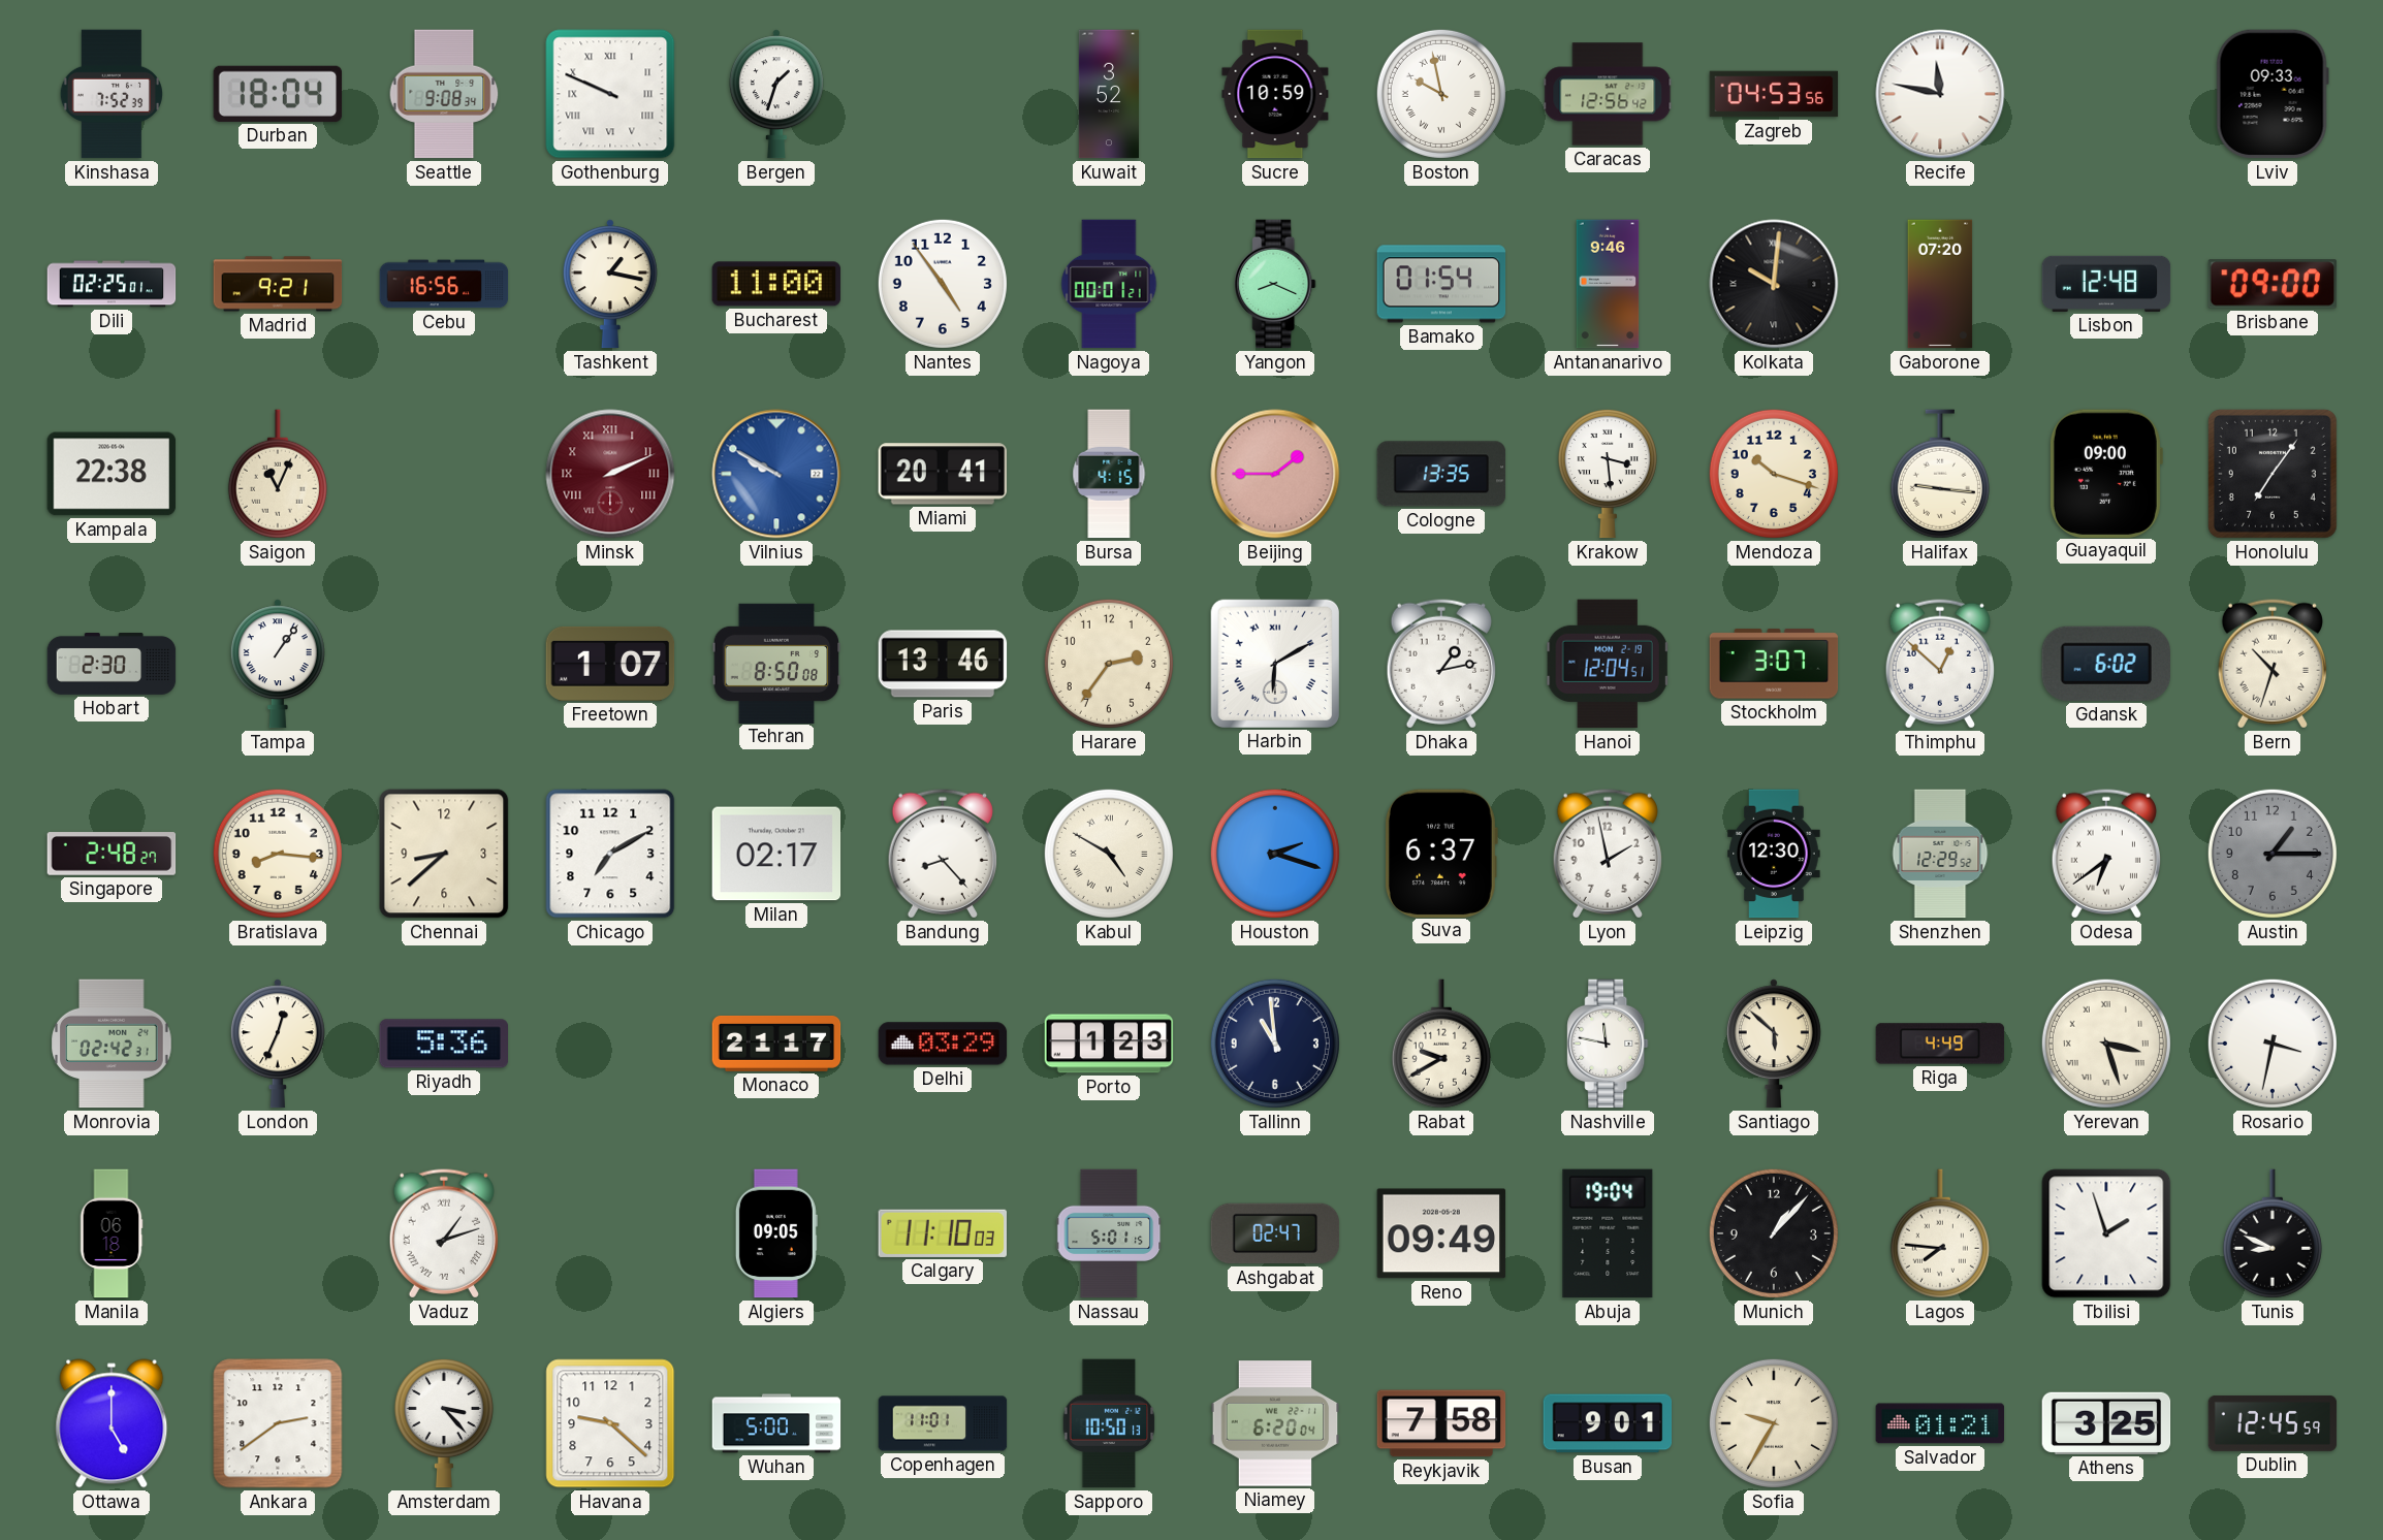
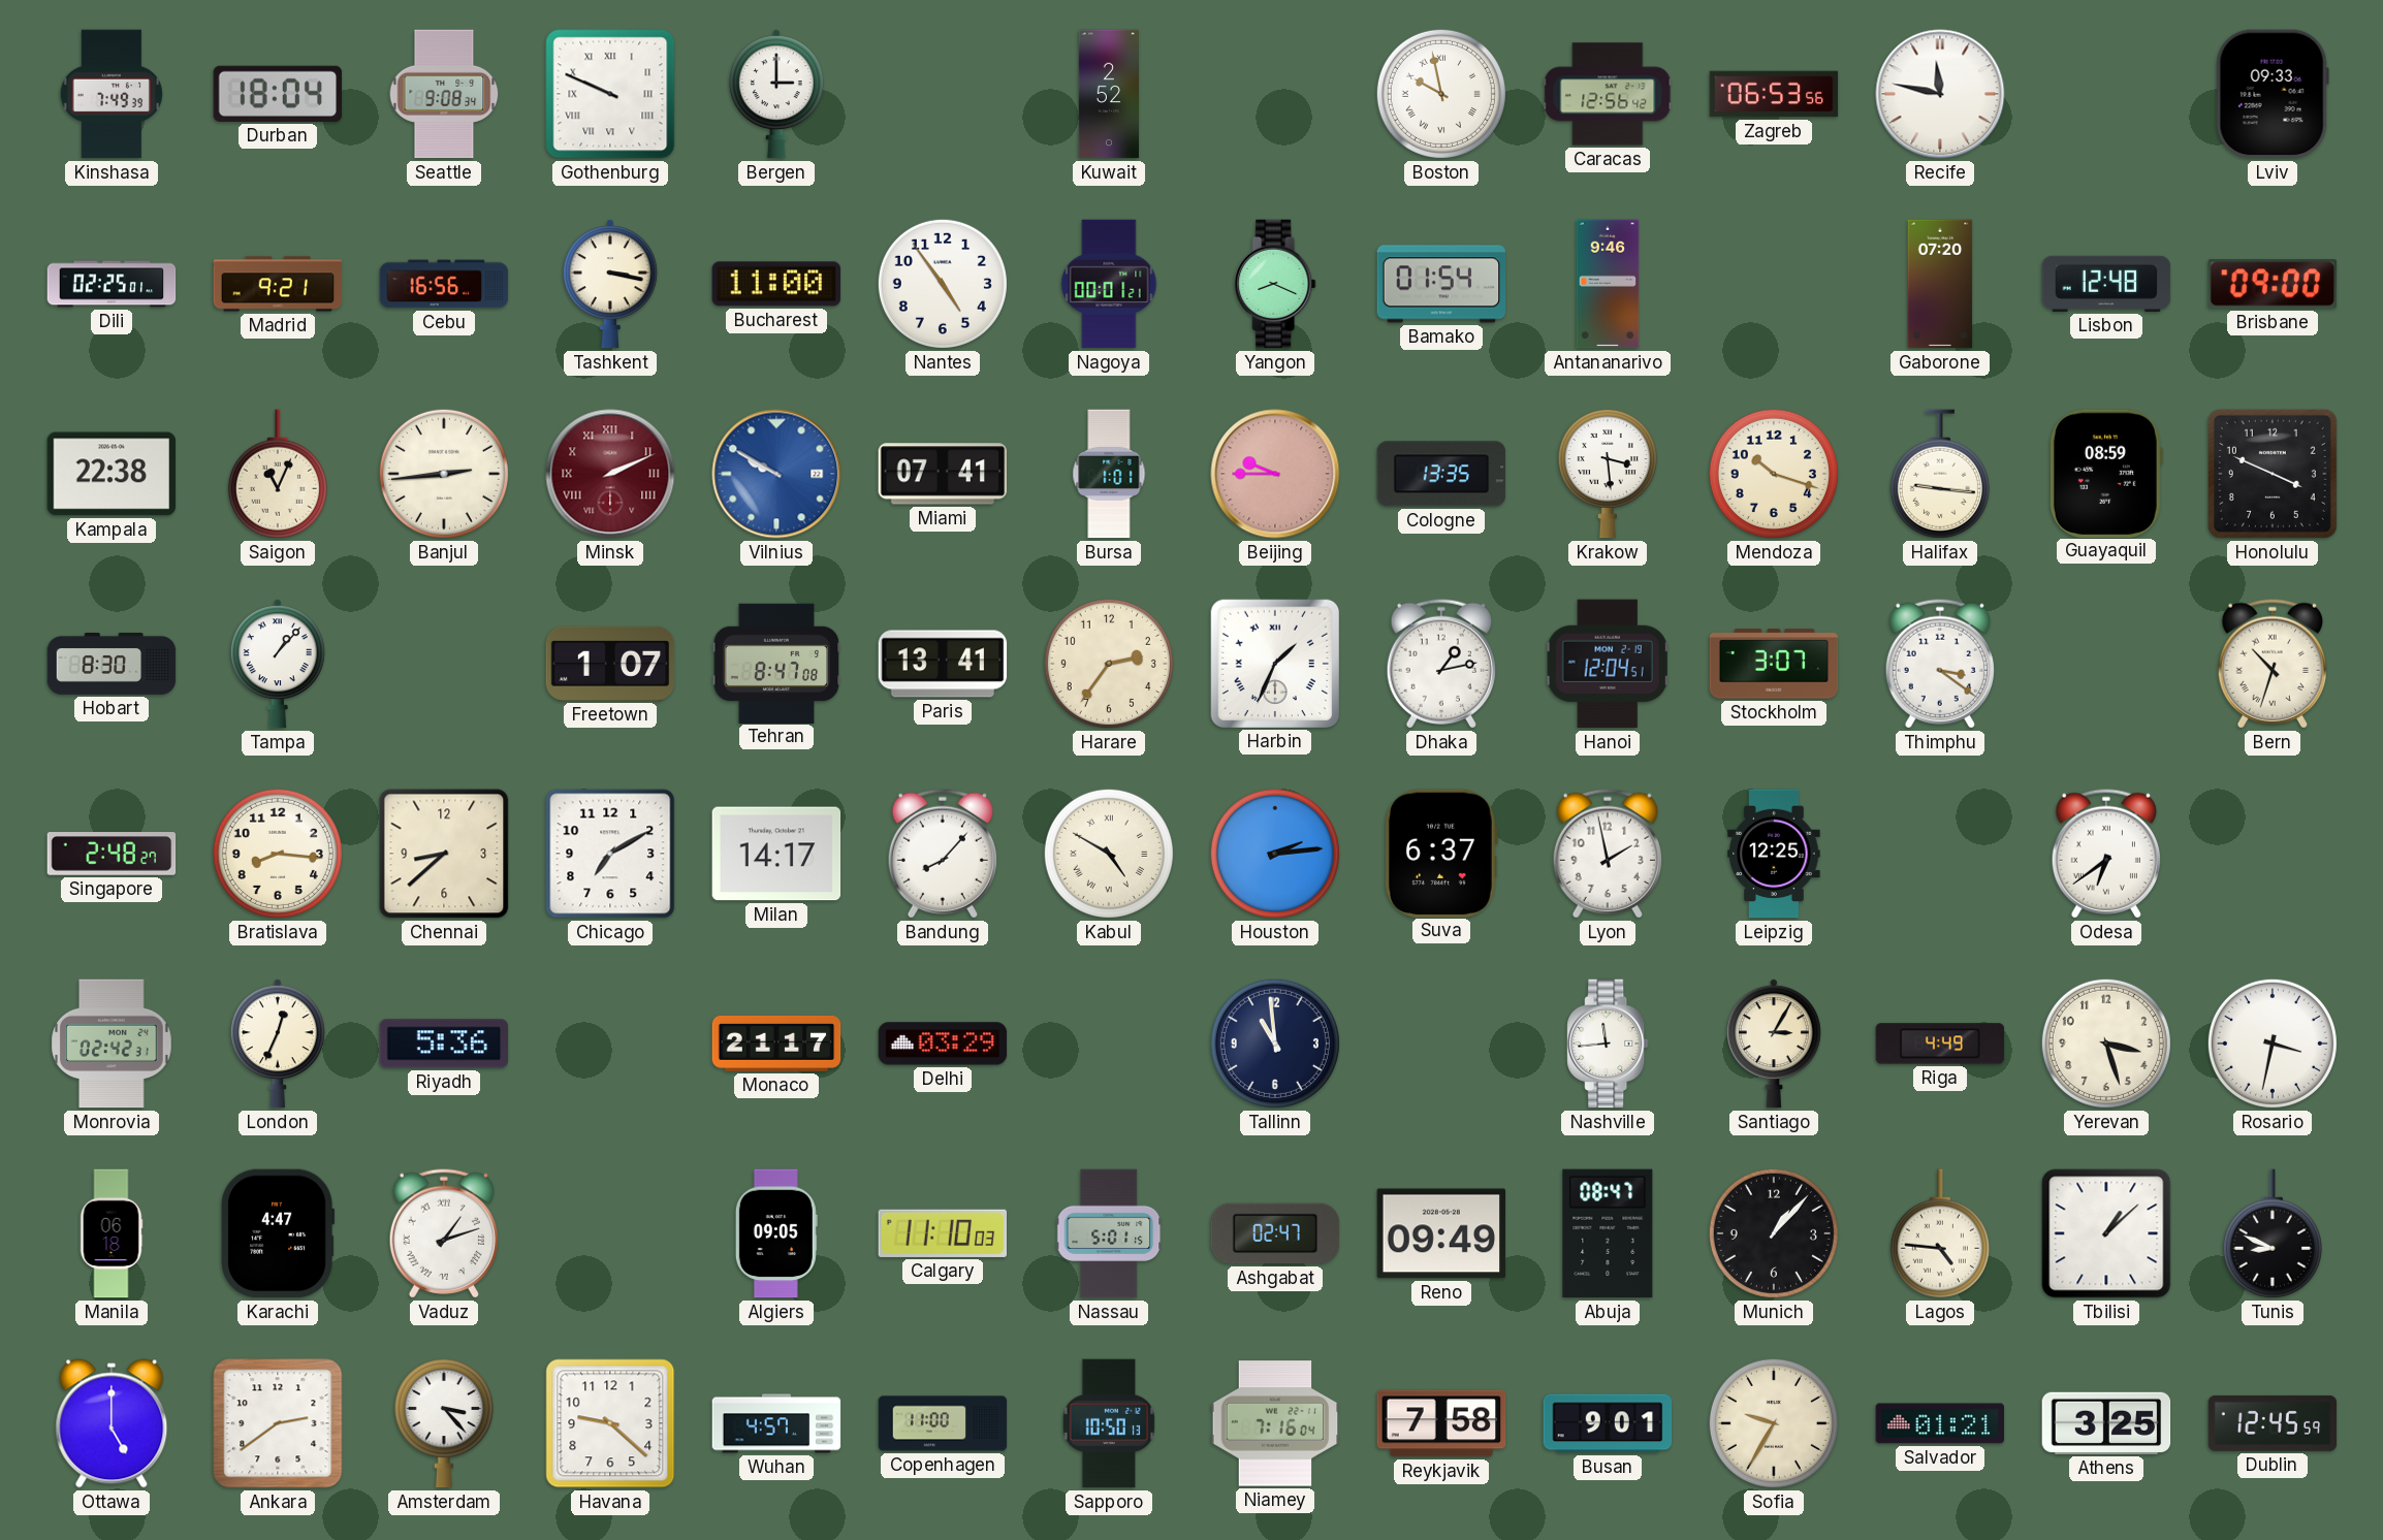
Kinshasa: 7:52 -> 7:49
Bergen: 1:33 -> 3:00
Kuwait: 3:52 -> 2:52
Sucre: 10:59 -> none
Zagreb: 04:53 -> 06:53
Tashkent: 1:17 -> 3:17
Kolkata: 10:01 -> none
Banjul: none -> 2:44
Miami: 20:41 -> 07:41
Bursa: 4:15 -> 1:01
Beijing: 1:45 -> 9:45
Guayaquil: 09:00 -> 08:59
Honolulu: 7:06 -> 3:49
Hobart: 2:30 -> 8:30
Tampa: 1:06 -> 1:07
Tehran: 8:50 -> 8:47
Paris: 13:46 -> 13:41
Harbin: 6:10 -> 1:34
Thimphu: 12:52 -> 3:21
Gdansk: 6:02 -> none
Milan: 02:17 -> 14:17
Bandung: 8:23 -> 8:07
Houston: 2:18 -> 2:14
Leipzig: 12:30 -> 12:25
Shenzhen: 12:29 -> none
Austin: 1:15 -> none
Porto: 1:23 -> none
Rabat: 9:40 -> none
Nashville: 11:47 -> 11:44
Santiago: 5:52 -> 3:05
Yerevan numerals: Roman -> Arabic
Karachi: none -> 4:47
Abuja: 19:04 -> 08:47
Lagos: 7:46 -> 4:46
Tbilisi: 1:57 -> 1:08
Wuhan: 5:00 -> 4:57
Copenhagen: 11:01 -> 11:00
Niamey: 6:20 -> 7:16
